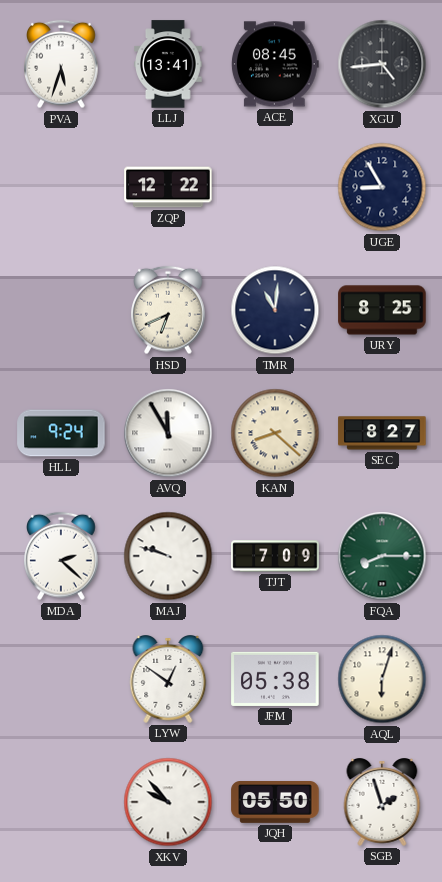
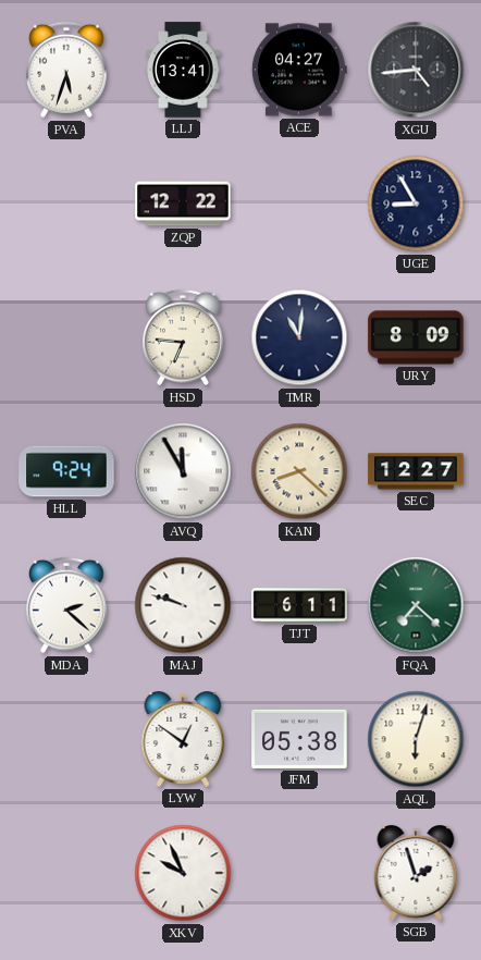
ACE: 08:45 -> 04:27
HSD: 6:41 -> 6:46
URY: 8:25 -> 8:09
SEC: 8:27 -> 12:27
TJT: 7:09 -> 6:11
FQA: 8:15 -> 7:22
XKV: 9:53 -> 9:56
JQH: 05:50 -> none
